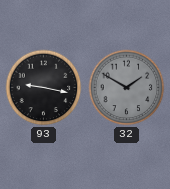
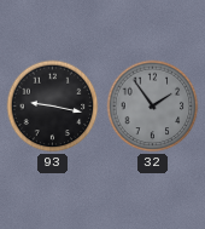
32: 1:50 -> 1:54
